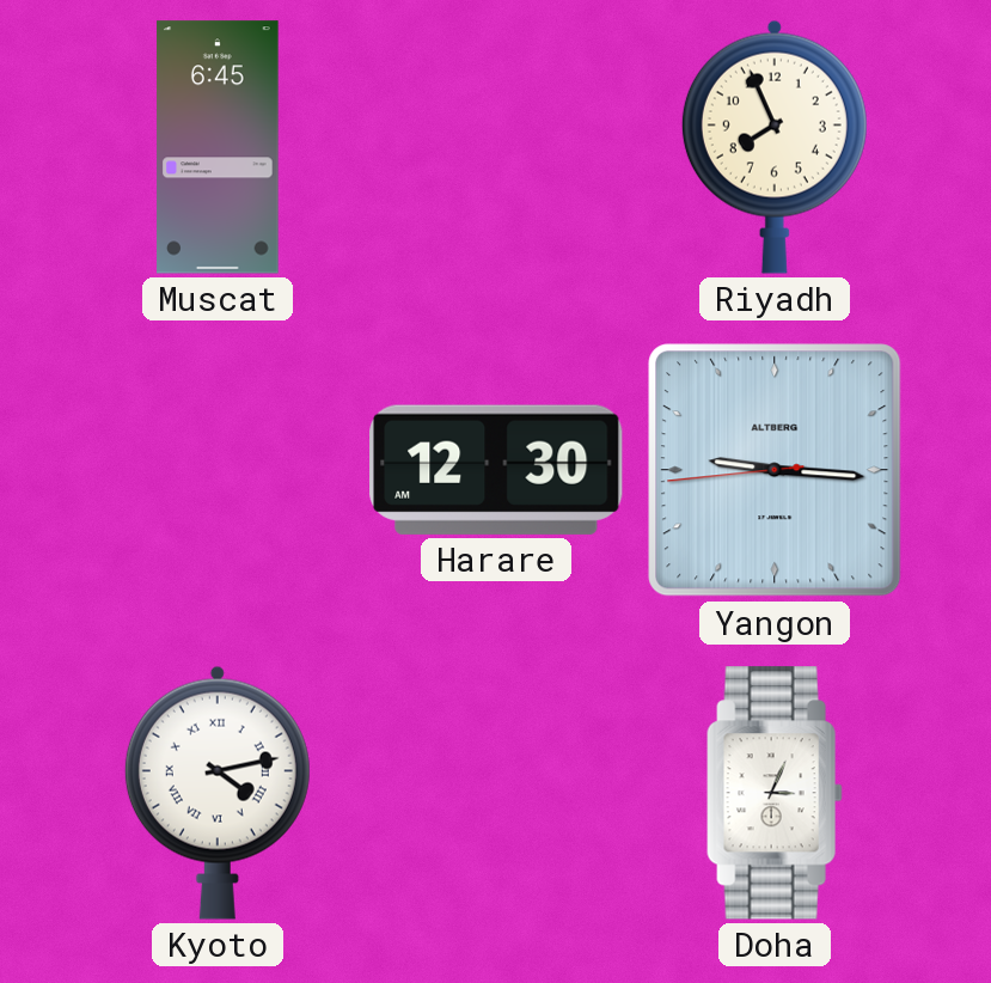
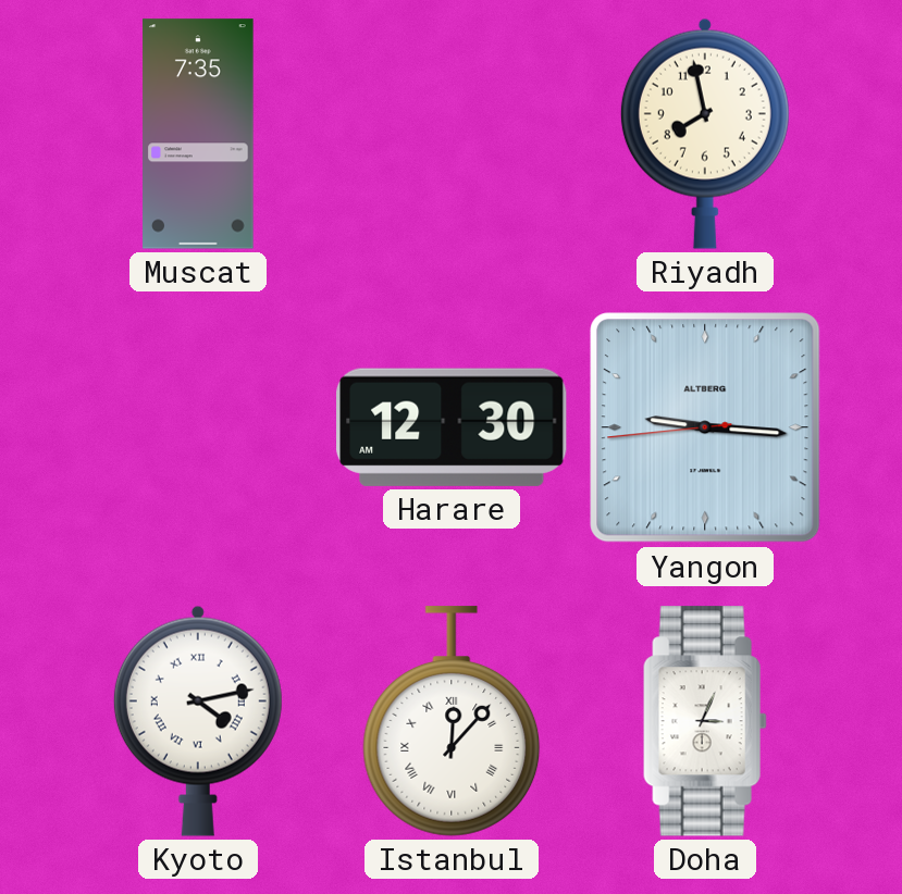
Muscat: 6:45 -> 7:35
Riyadh: 7:56 -> 7:58
Istanbul: none -> 12:07
